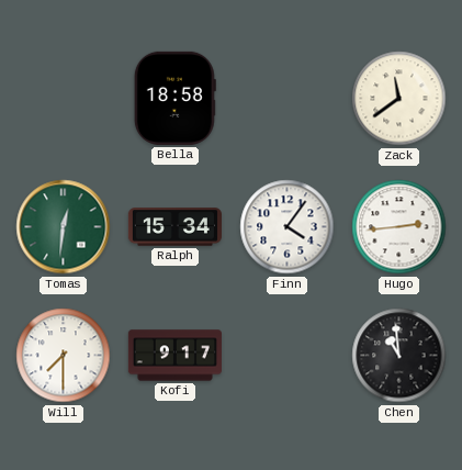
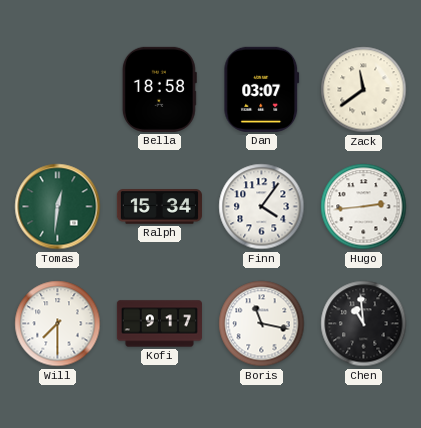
Dan: none -> 03:07
Boris: none -> 11:17
